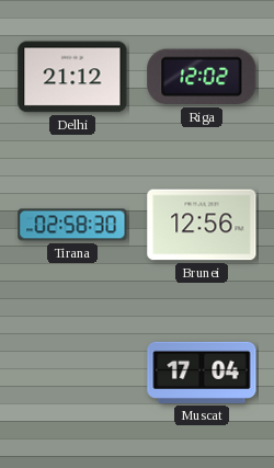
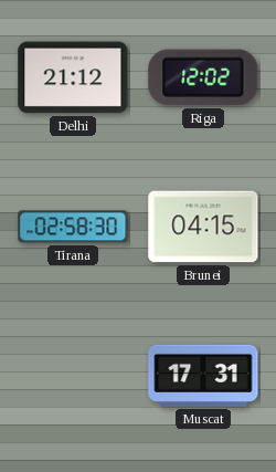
Brunei: 12:56 -> 04:15
Muscat: 17:04 -> 17:31
